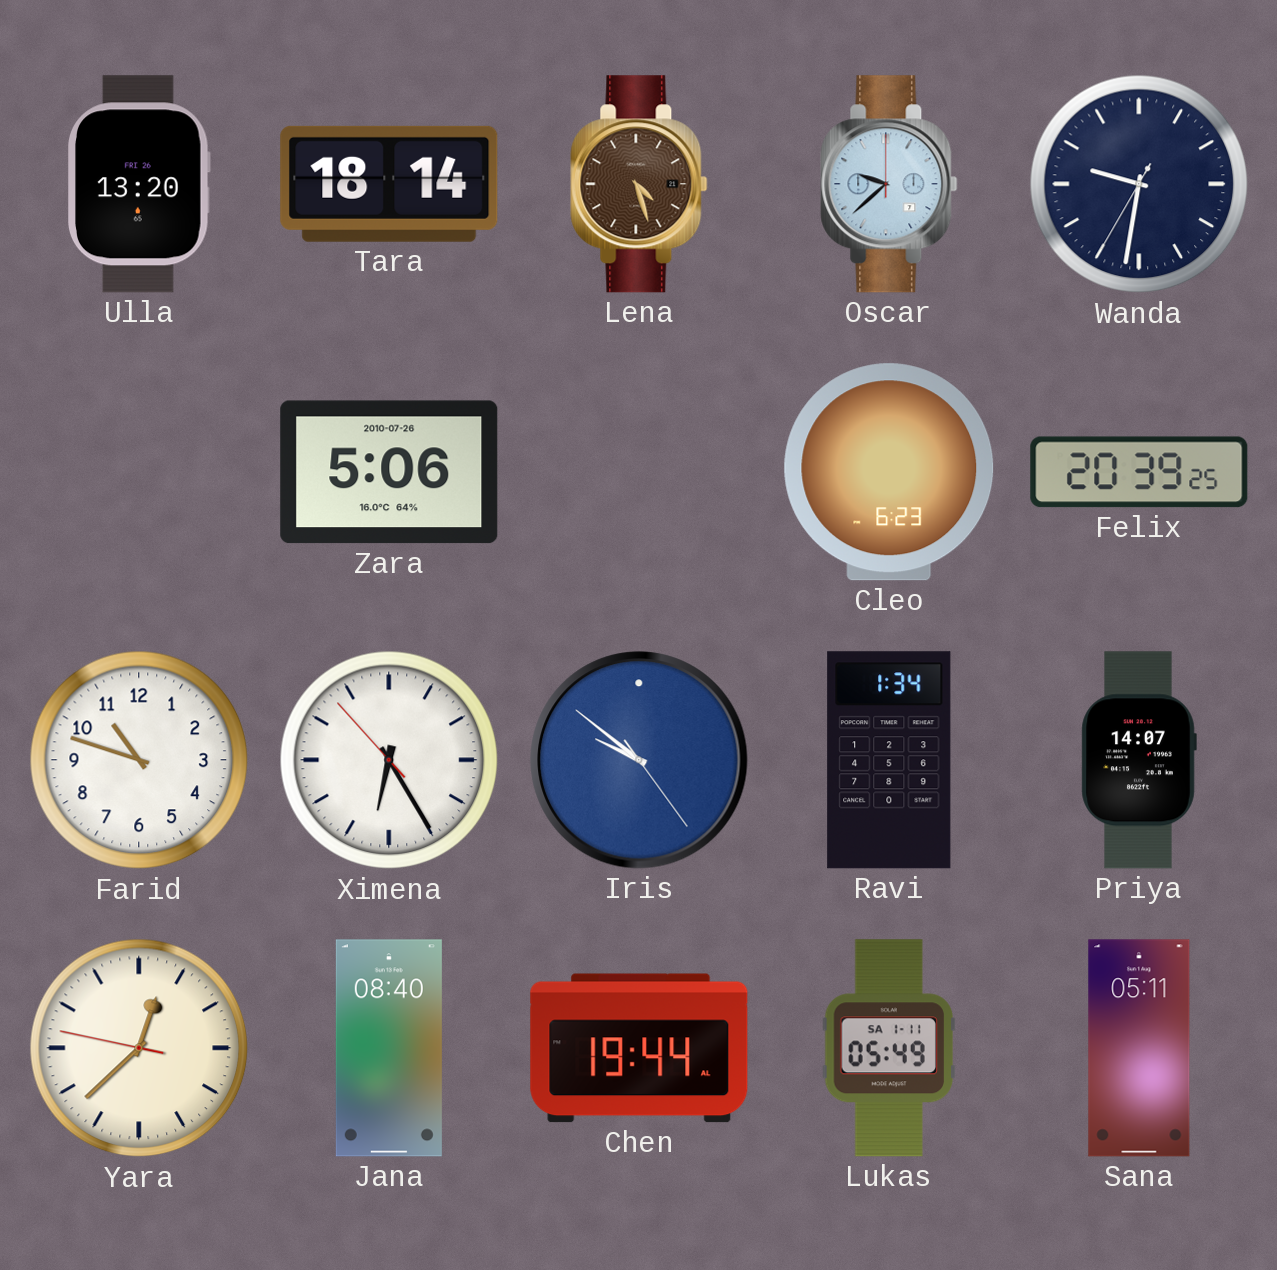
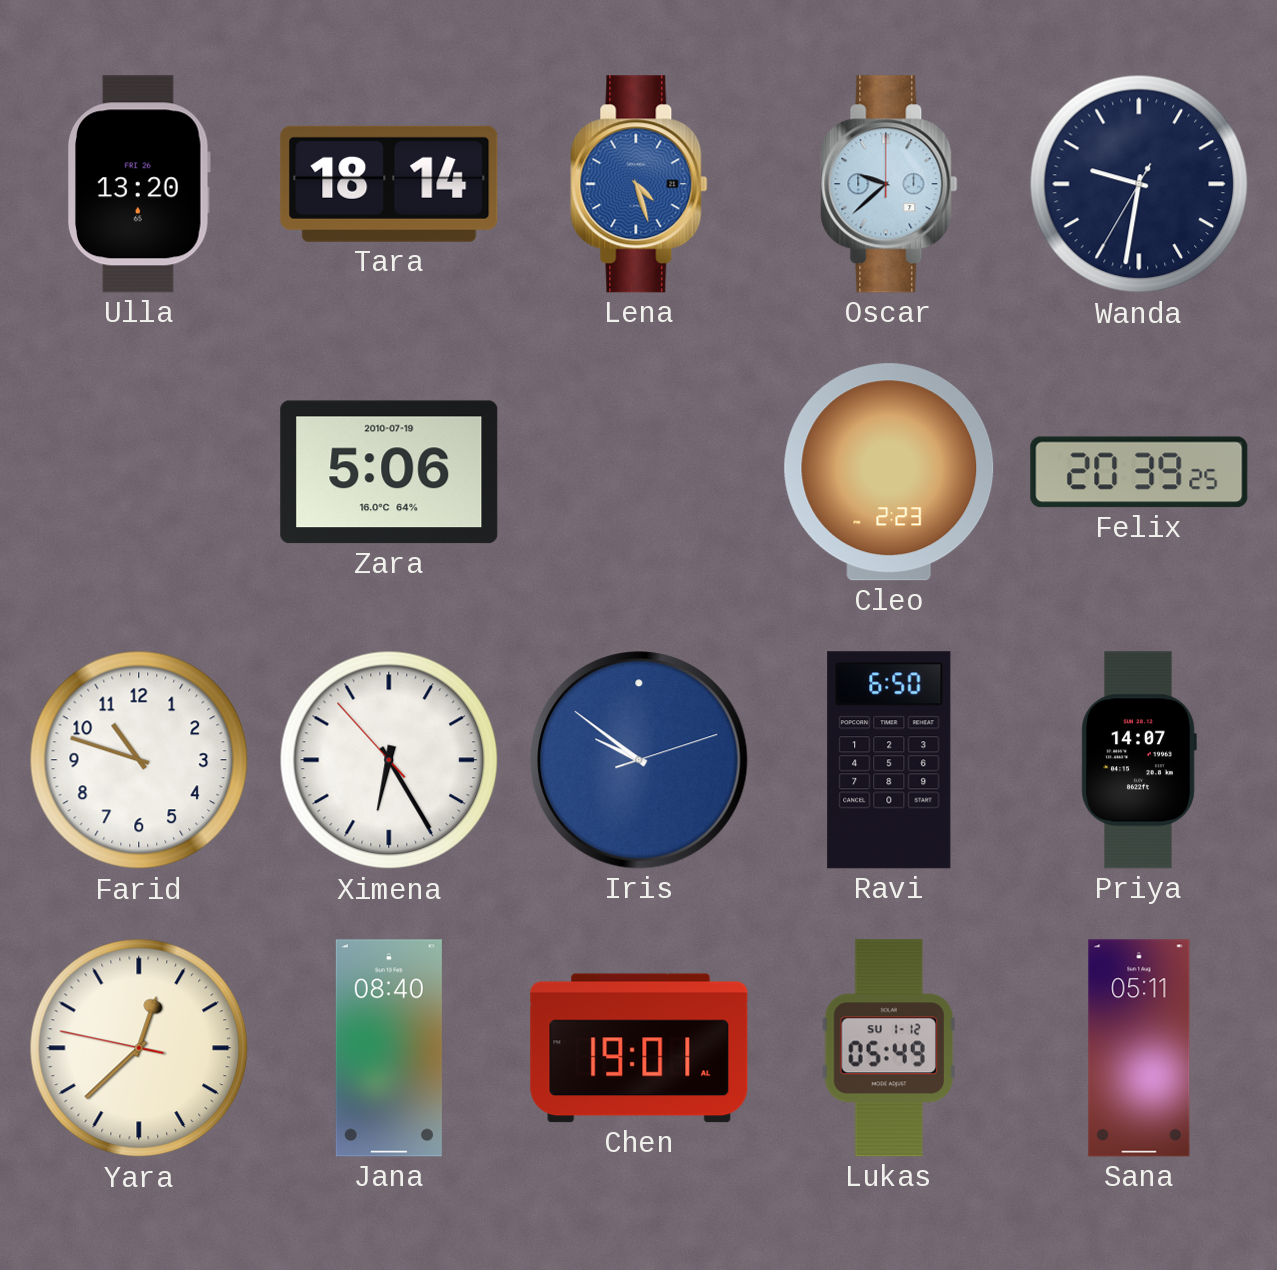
Lena dial: brown -> blue
Zara date: 2010-07-26 -> 2010-07-19
Cleo: 6:23 -> 2:23
Iris: 9:51:24 -> 9:51:12
Ravi: 1:34 -> 6:50
Chen: 19:44 -> 19:01
Lukas date: SA 1-11 -> SU 1-12
